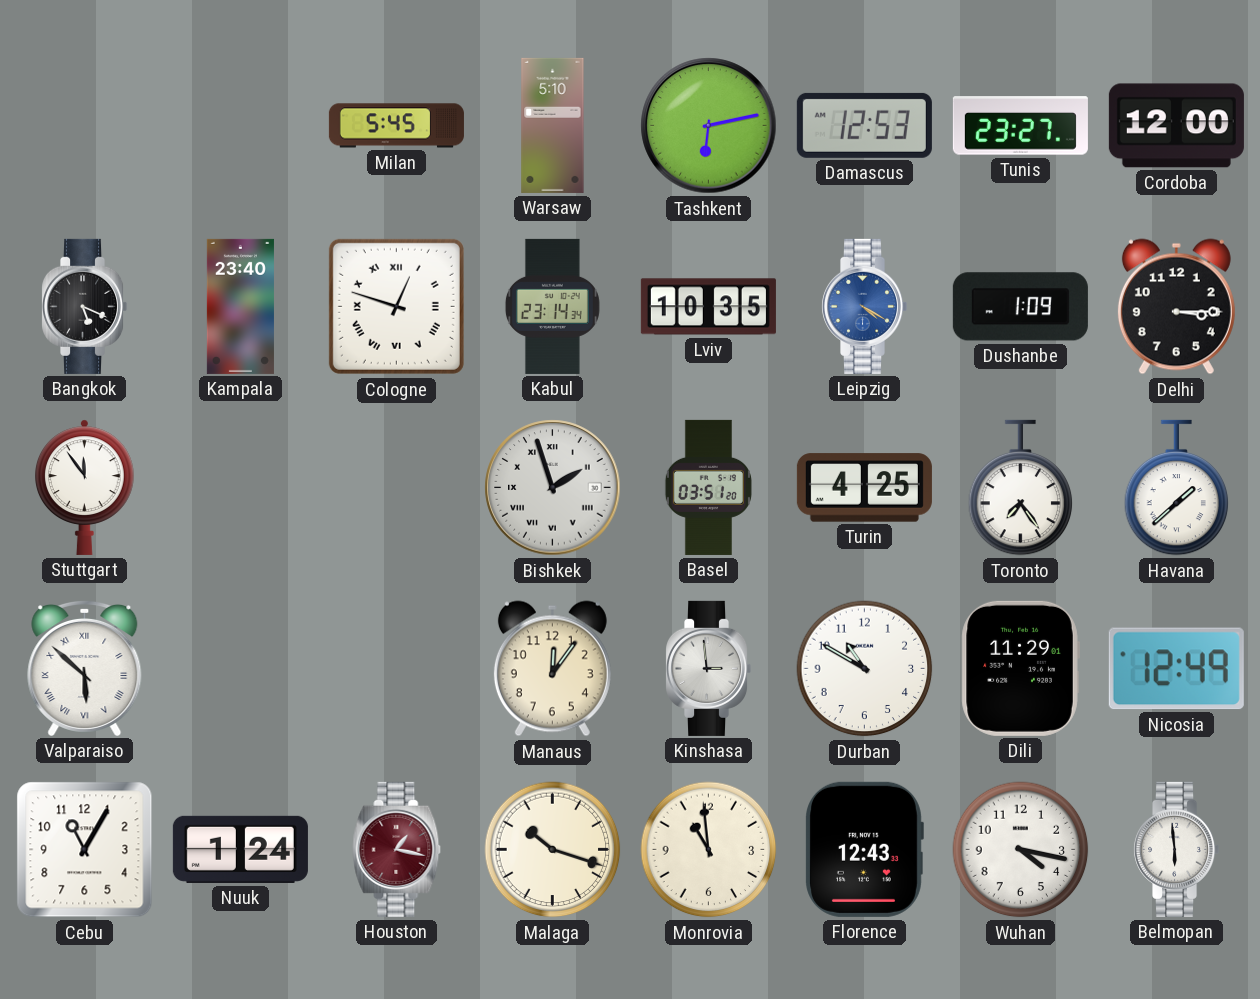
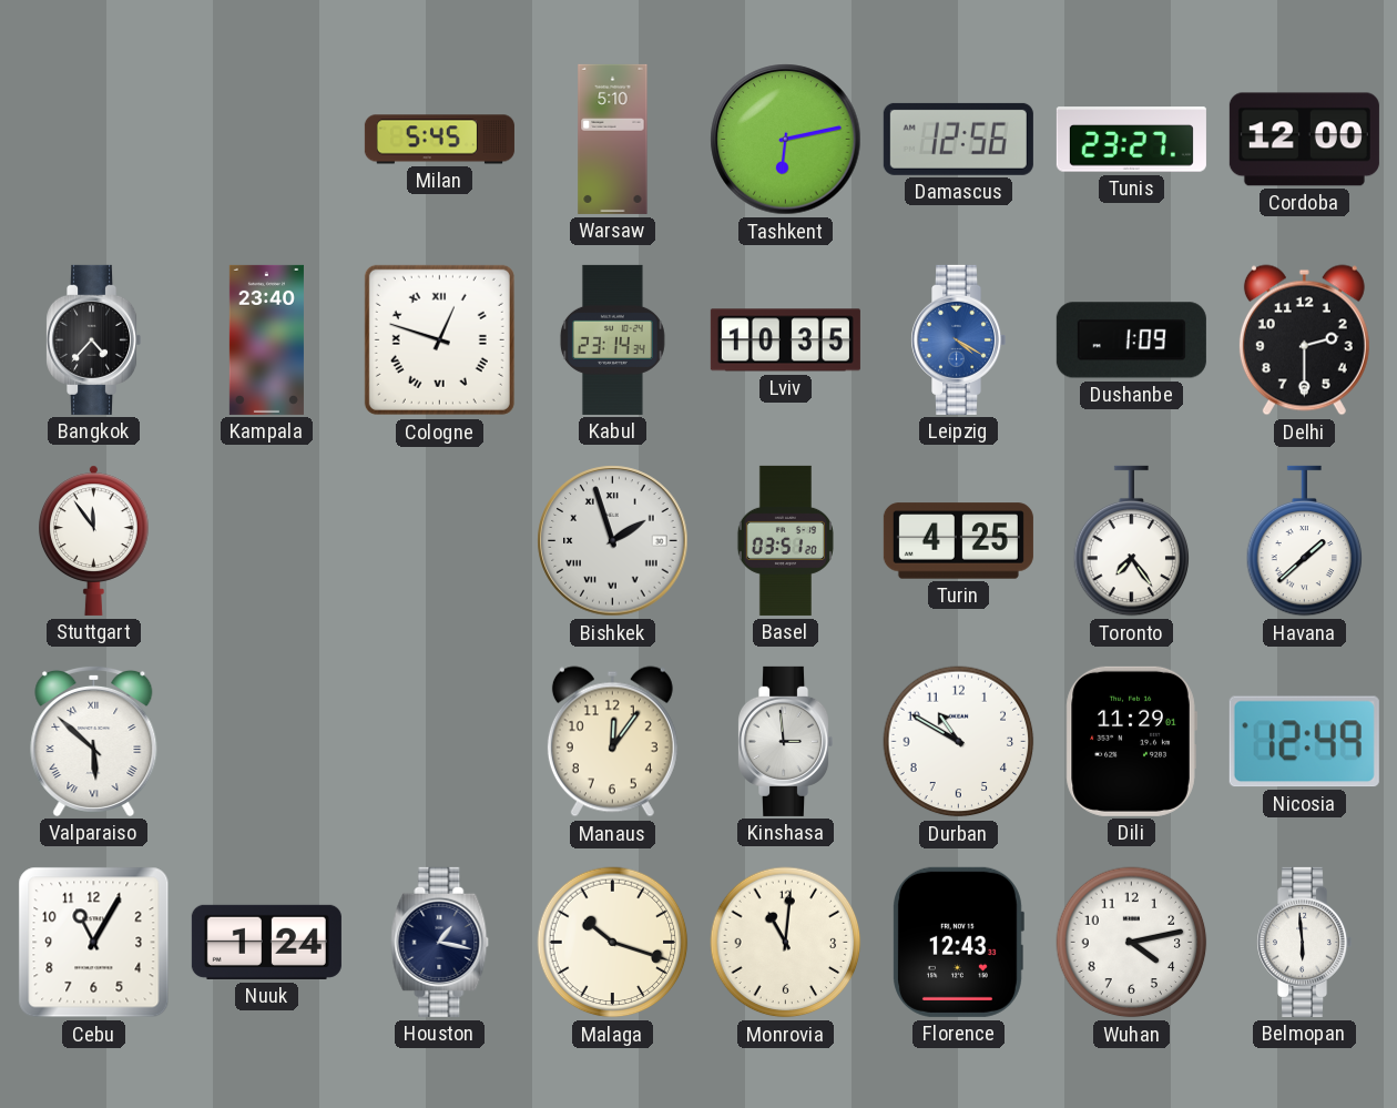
Damascus: 12:53 -> 12:56
Bangkok: 5:19 -> 4:37
Delhi: 3:15 -> 2:30
Houston dial: burgundy -> navy
Monrovia: 10:59 -> 11:01
Wuhan: 4:17 -> 4:13
